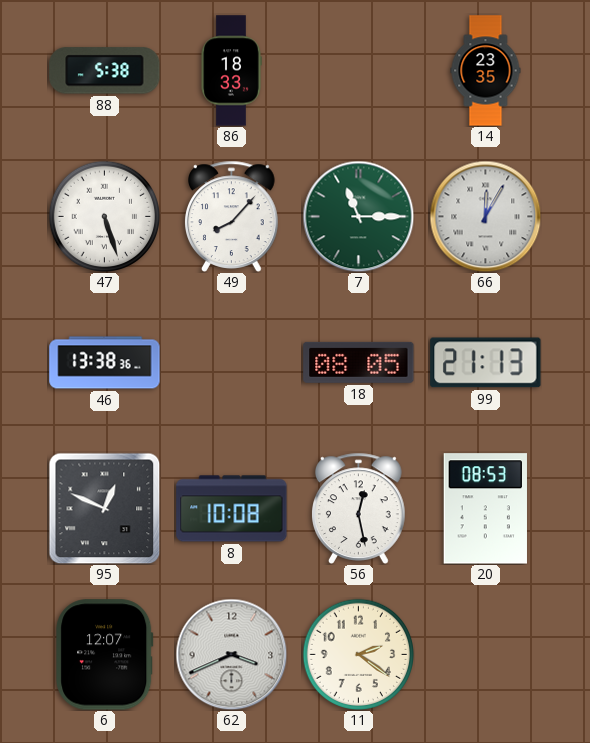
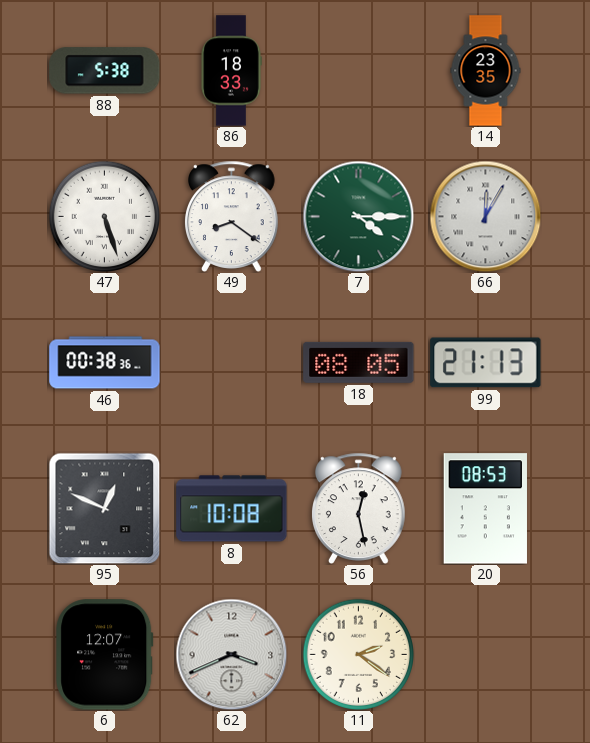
49: 8:07 -> 8:21
7: 11:15 -> 4:15
46: 13:38 -> 00:38
